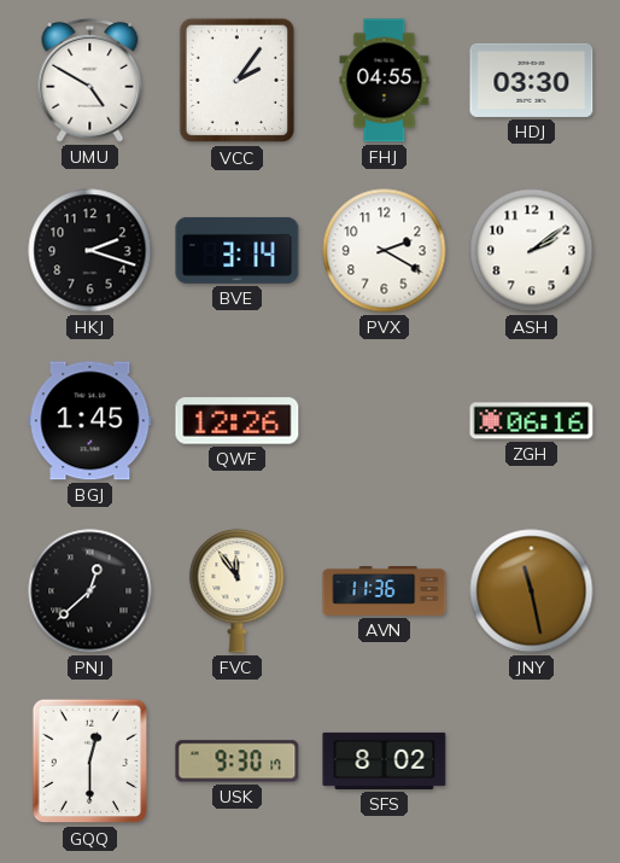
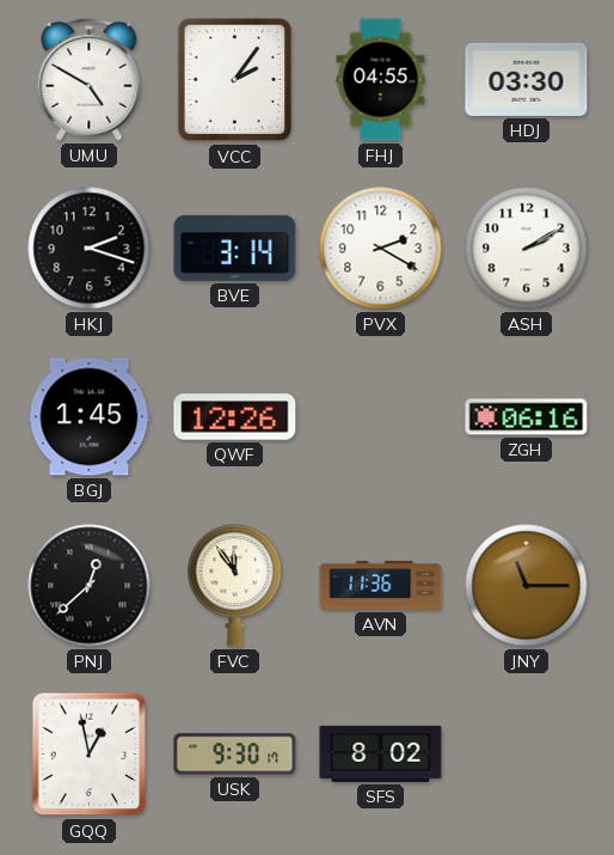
ASH: 2:09 -> 2:10
JNY: 11:28 -> 11:15
GQQ: 12:30 -> 12:58
